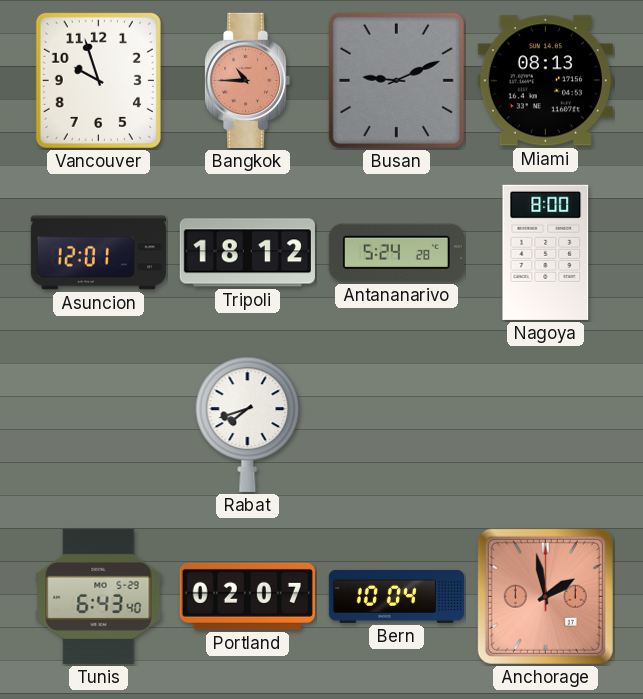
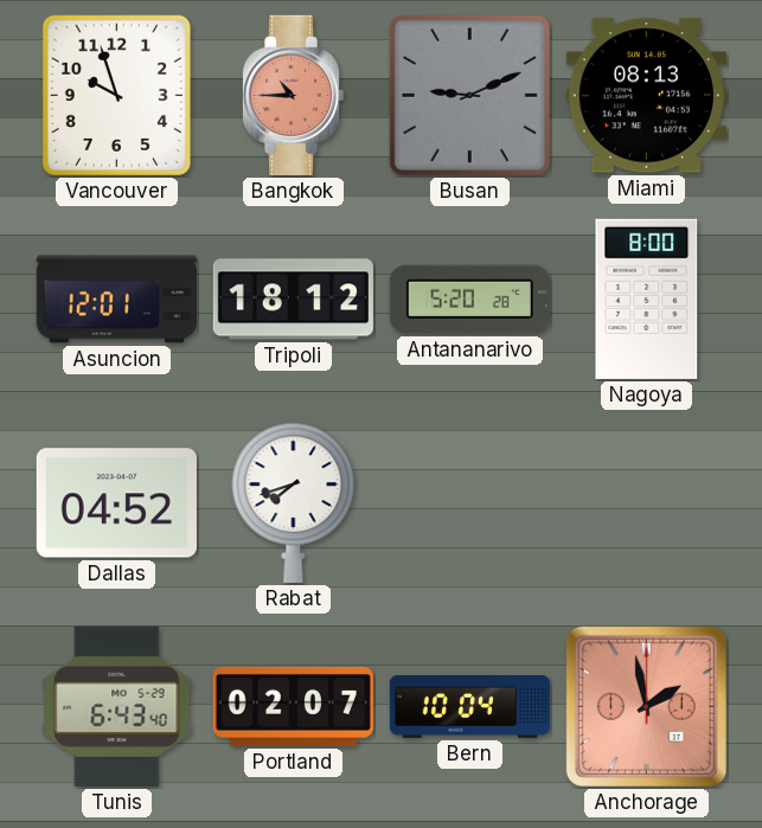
Antananarivo: 5:24 -> 5:20
Dallas: none -> 04:52
